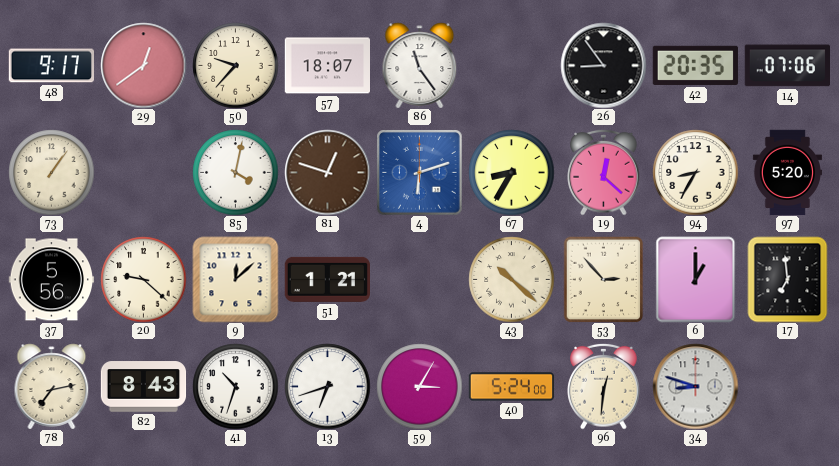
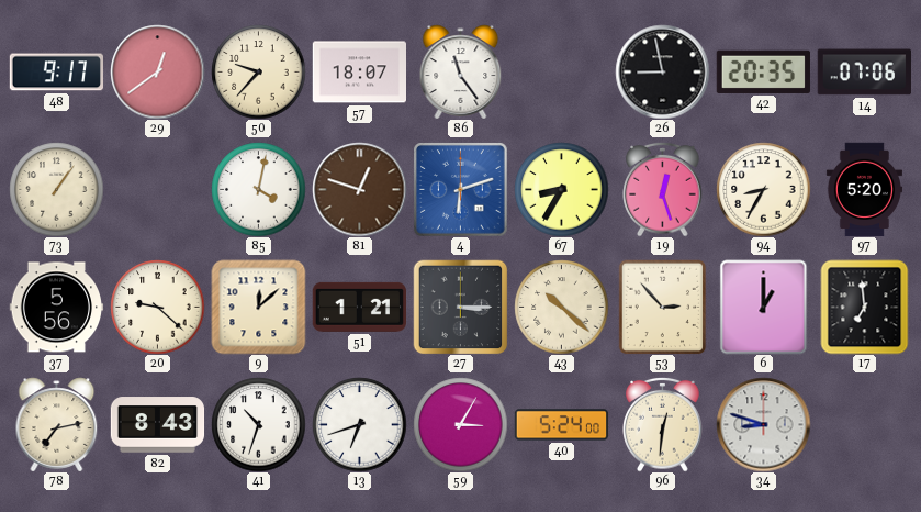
26: 8:54 -> 8:58
19: 12:22 -> 12:27
27: none -> 3:15
